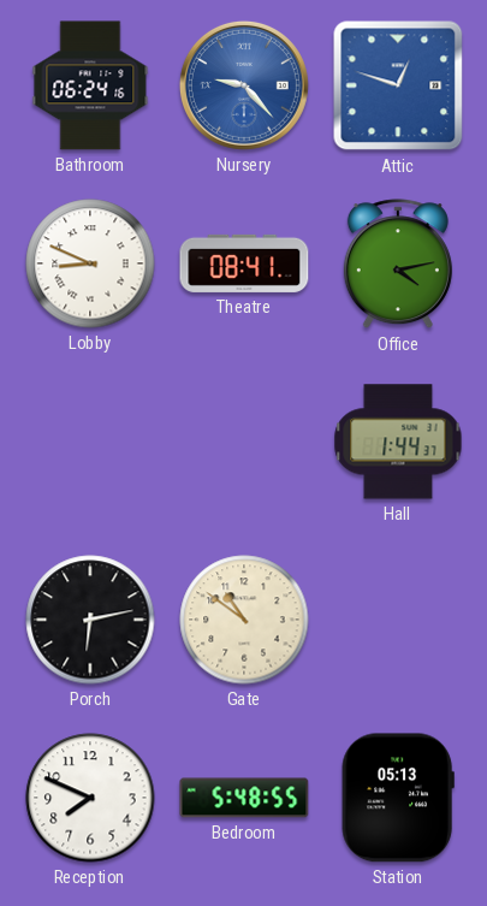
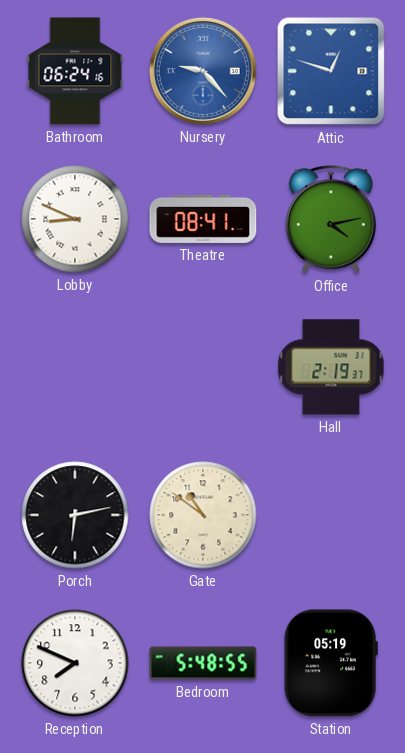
Hall: 1:44 -> 2:19
Station: 05:13 -> 05:19
